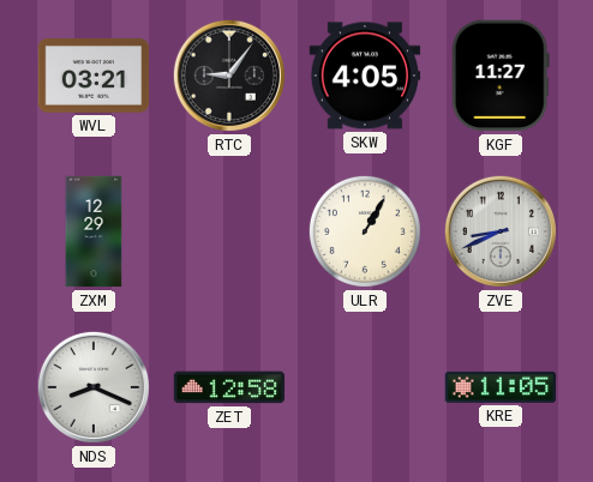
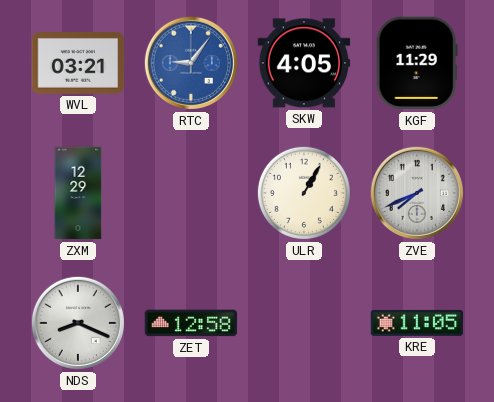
RTC dial: black -> blue
KGF: 11:27 -> 11:29
ZVE: 8:41 -> 7:41
